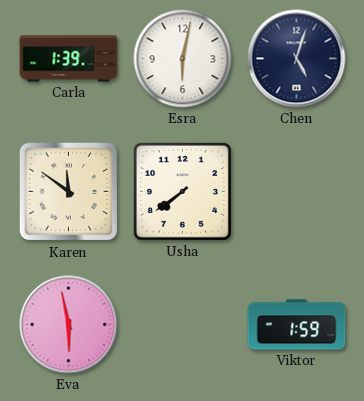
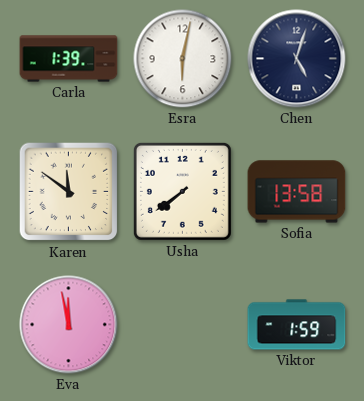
Sofia: none -> 13:58
Eva: 5:58 -> 11:58
